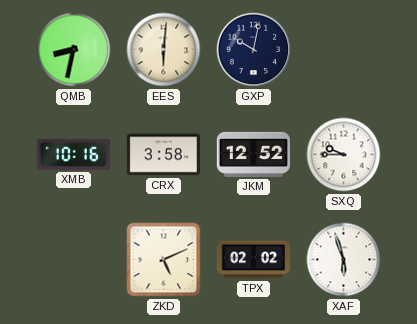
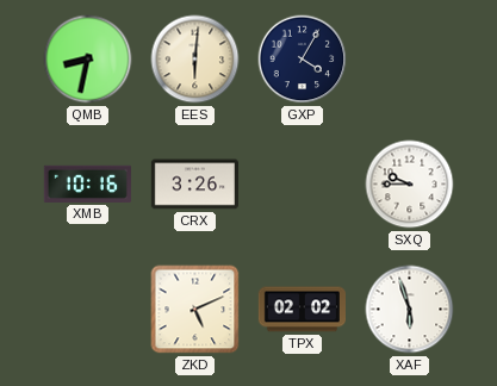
GXP: 10:02 -> 4:05
CRX: 3:58 -> 3:26
JKM: 12:52 -> none
